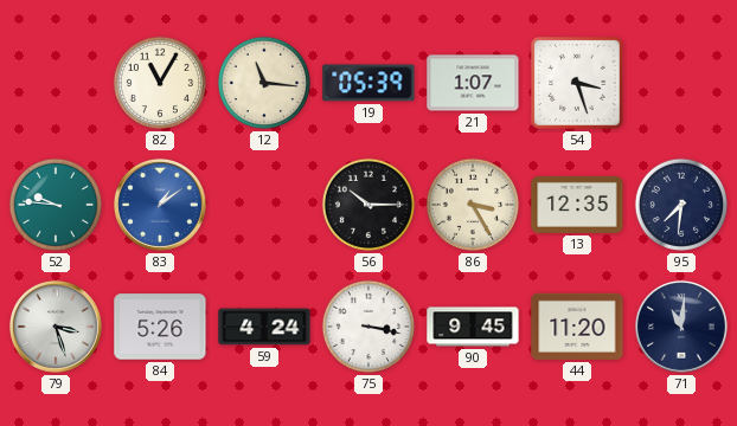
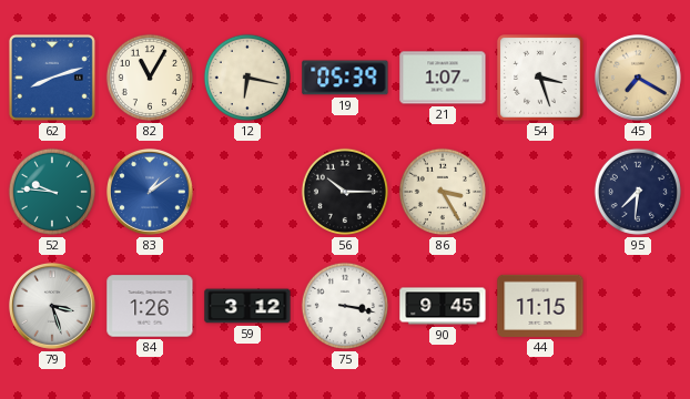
62: none -> 8:12
12: 11:16 -> 6:17
45: none -> 7:20
13: 12:35 -> none
84: 5:26 -> 1:26
59: 4:24 -> 3:12
44: 11:20 -> 11:15
71: 11:01 -> none
